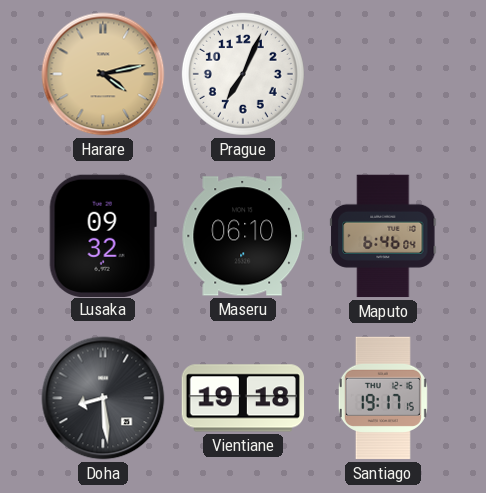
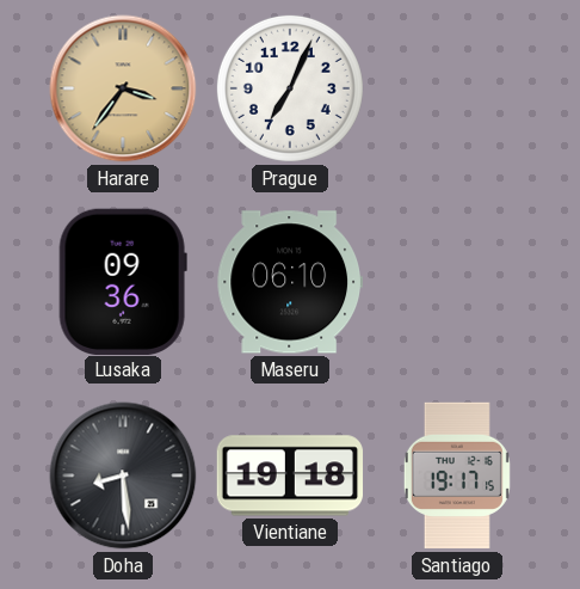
Harare: 4:13 -> 3:36
Lusaka: 09:32 -> 09:36
Maputo: 6:46 -> none
